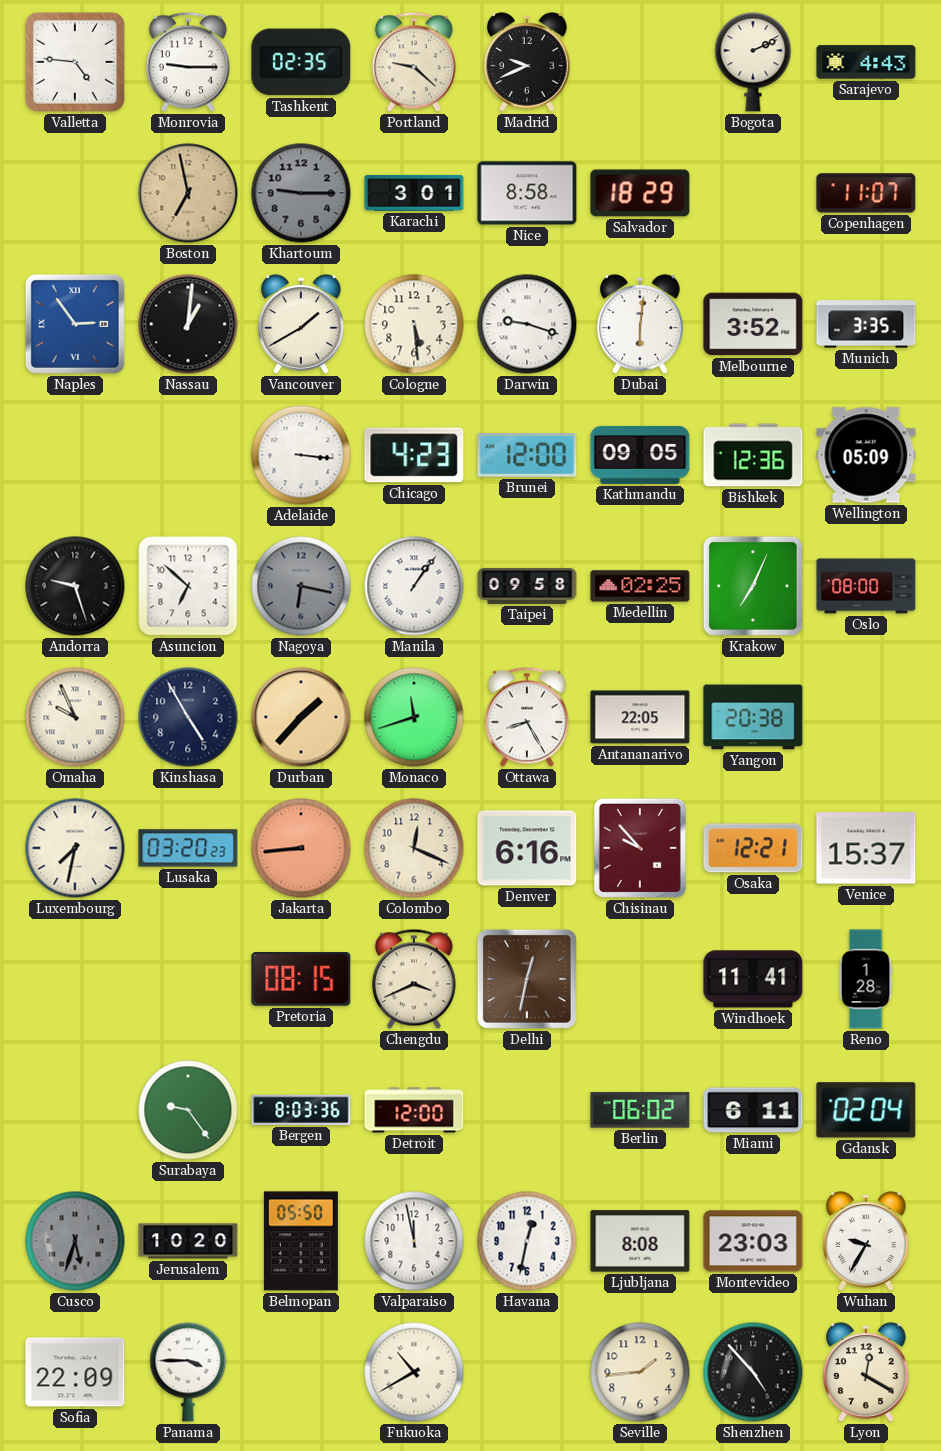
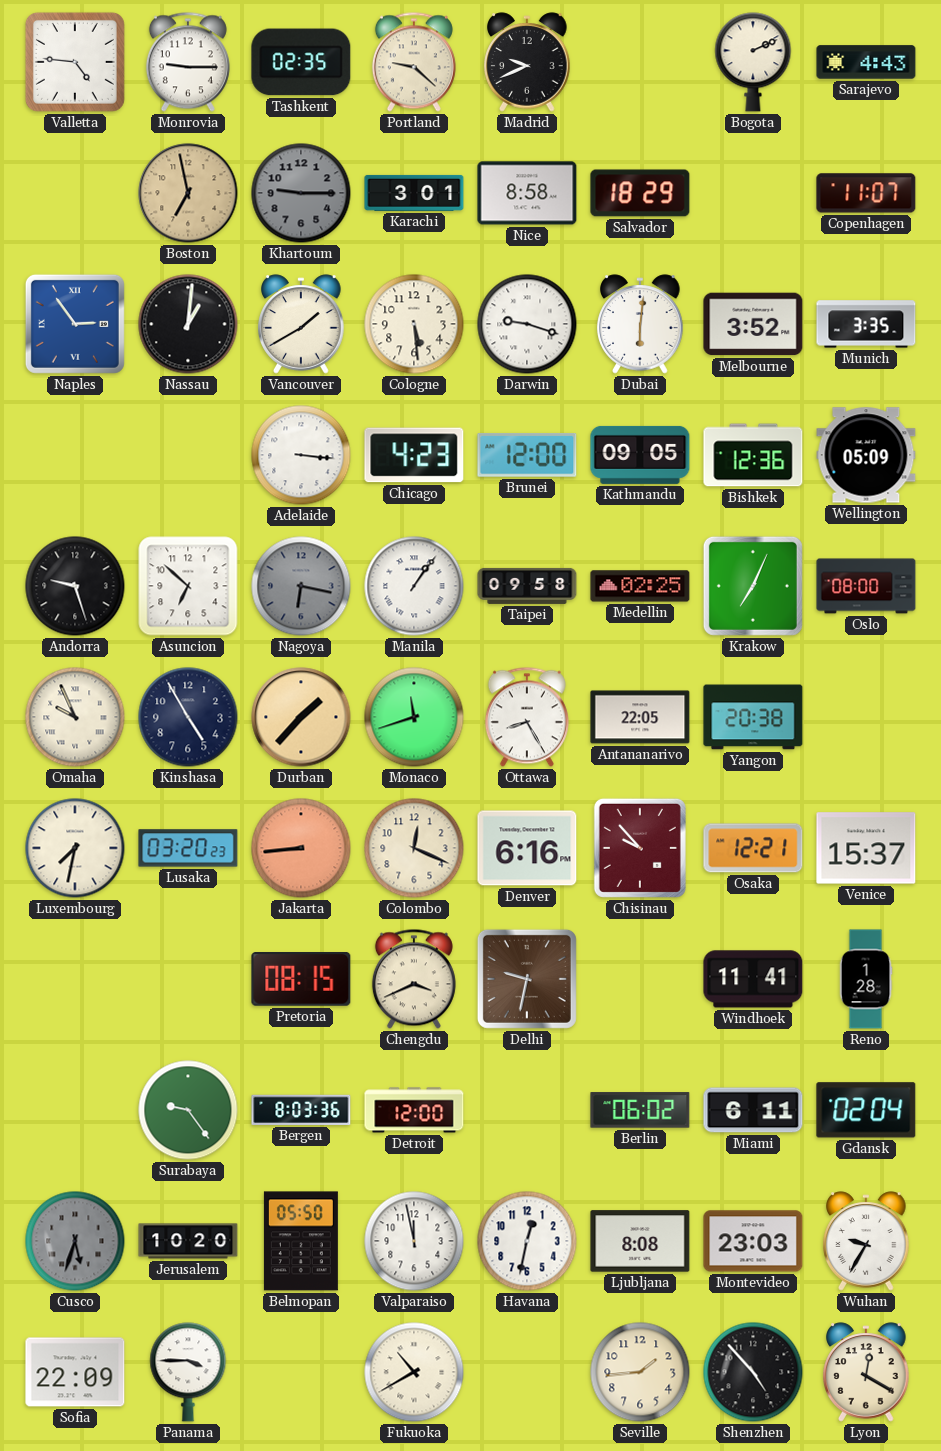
Delhi: 12:32 -> 9:32
